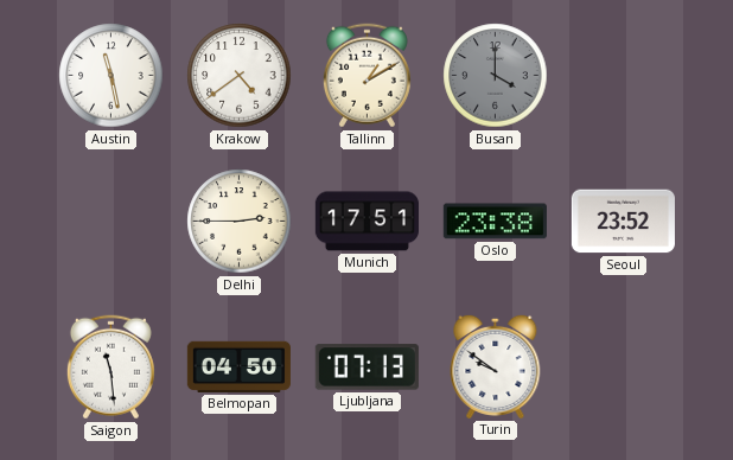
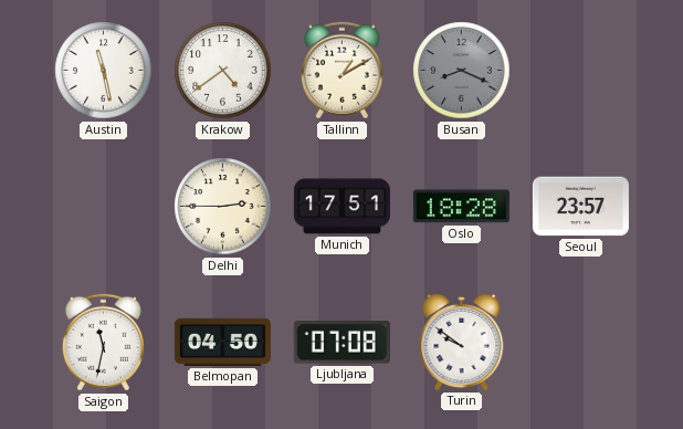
Busan: 4:00 -> 8:19
Oslo: 23:38 -> 18:28
Seoul: 23:52 -> 23:57
Saigon: 11:29 -> 11:32
Ljubljana: 07:13 -> 07:08
